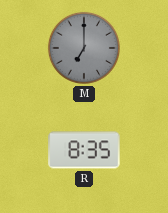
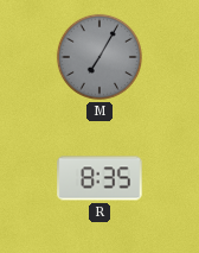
M: 7:00 -> 7:05
